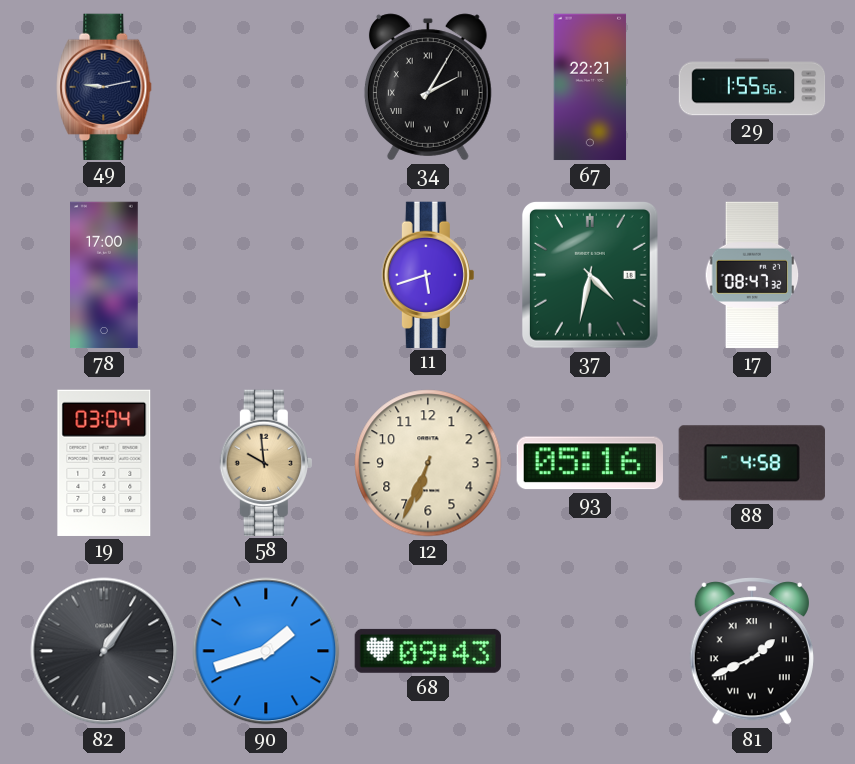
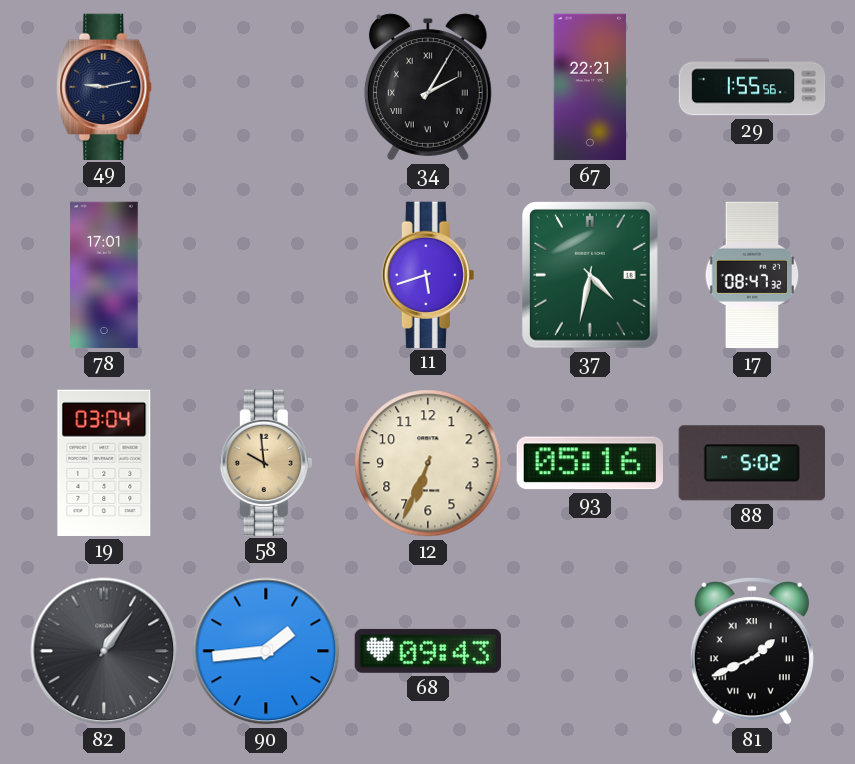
78: 17:00 -> 17:01
88: 4:58 -> 5:02
90: 1:42 -> 1:44
